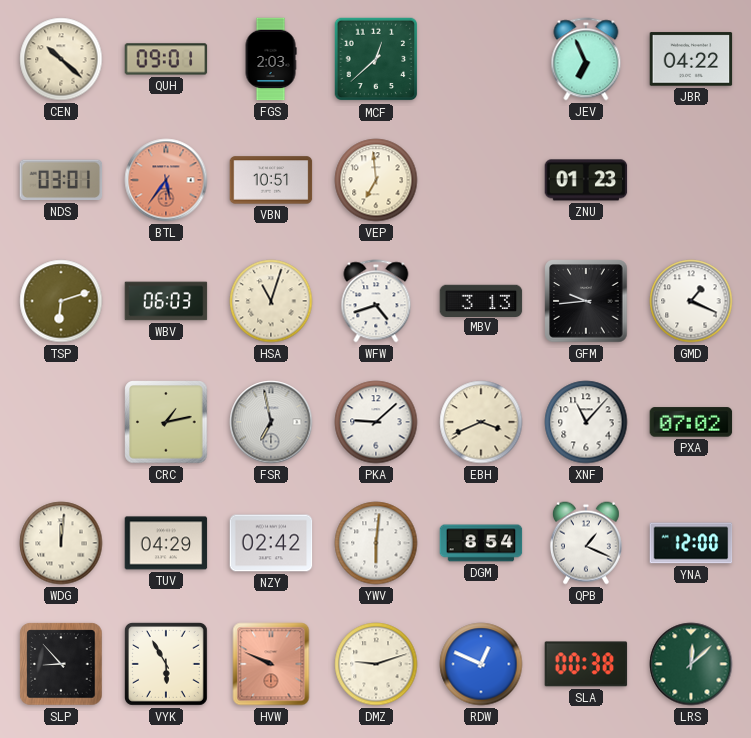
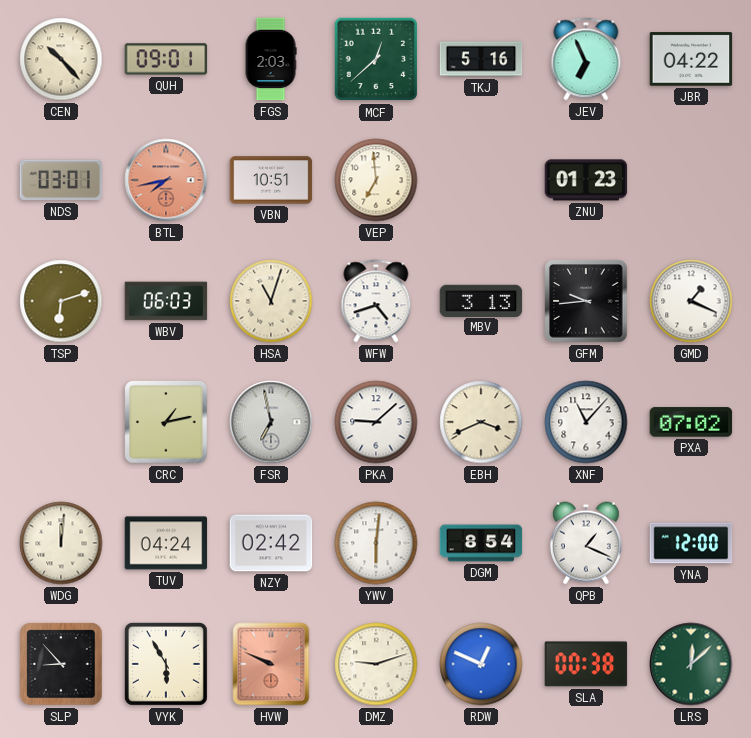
CEN: 10:22 -> 10:23
TKJ: none -> 5:16
BTL: 5:36 -> 7:43
TUV: 04:29 -> 04:24
